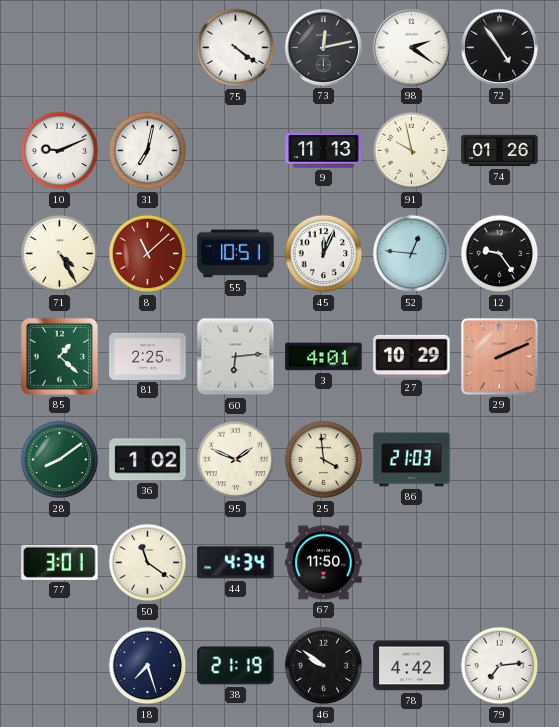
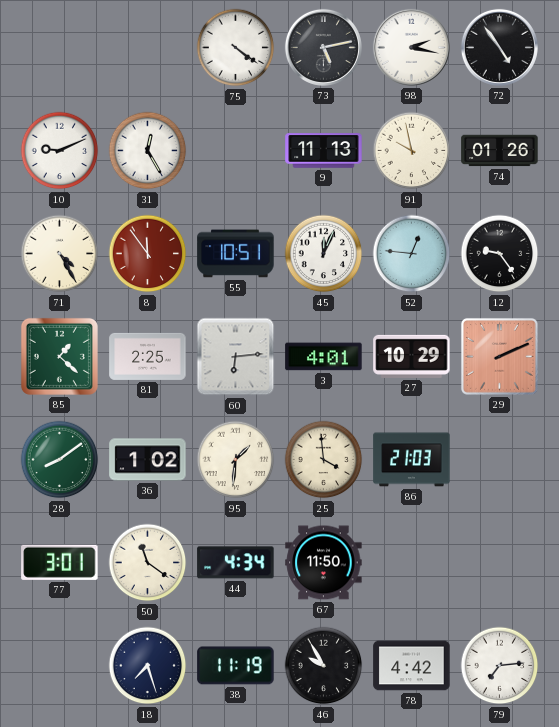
73: 12:13 -> 5:13
98: 2:21 -> 2:17
31: 7:02 -> 12:25
8: 11:08 -> 11:54
95: 1:49 -> 1:31
38: 21:19 -> 11:19
46: 9:51 -> 9:55
